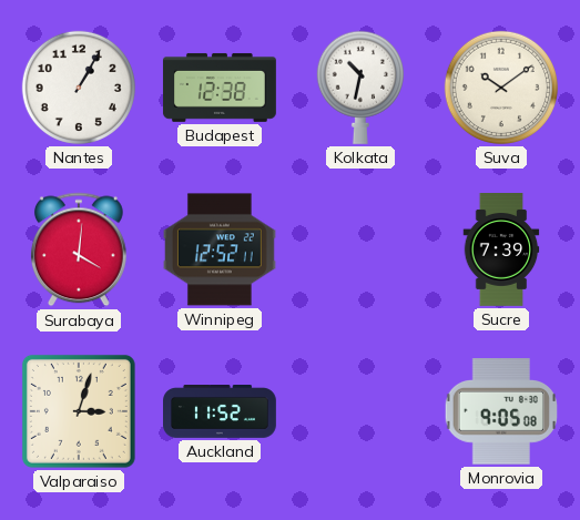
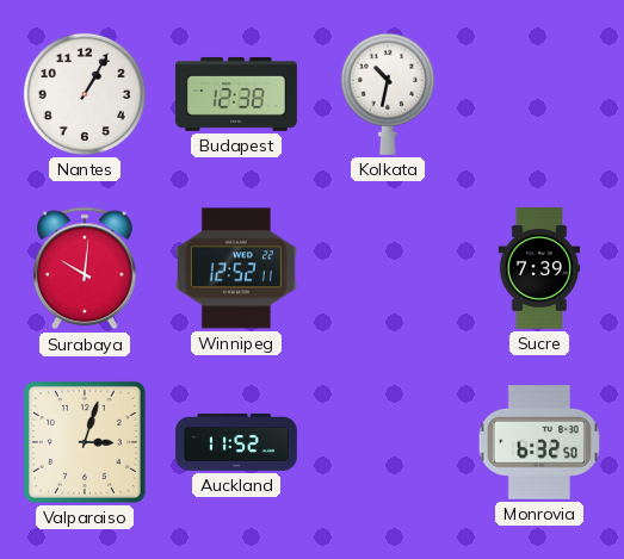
Suva: 10:09 -> none
Surabaya: 4:01 -> 10:01
Monrovia: 9:05 -> 6:32
